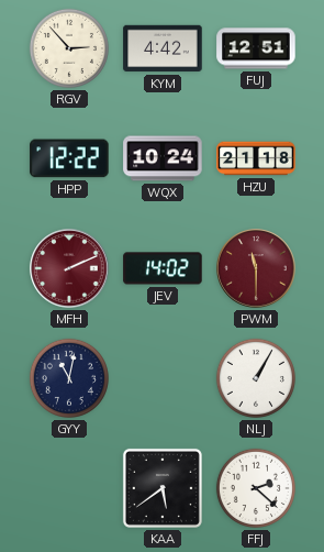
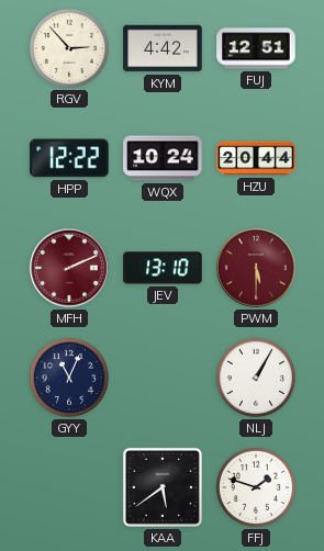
HZU: 21:18 -> 20:44
JEV: 14:02 -> 13:10
PWM: 11:30 -> 5:30
GYY: 11:02 -> 11:04
FFJ: 2:22 -> 1:48
